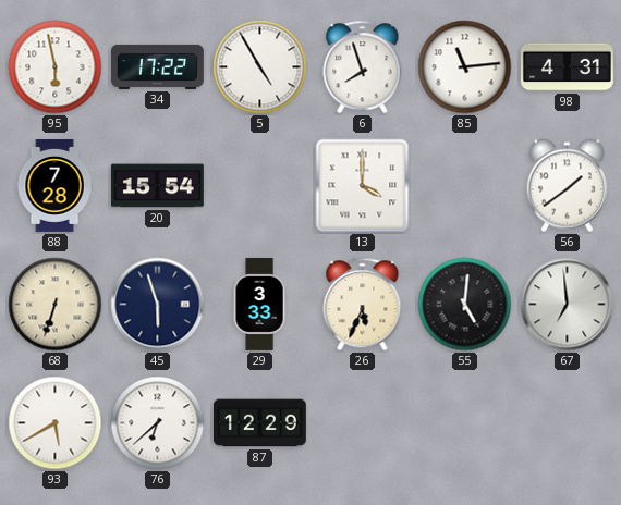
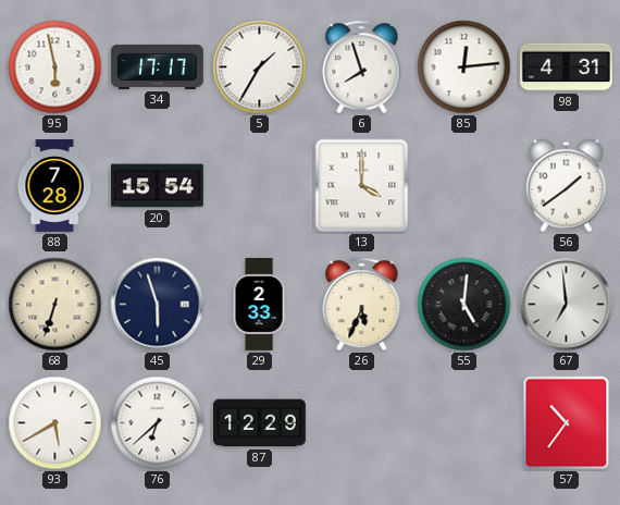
34: 17:22 -> 17:17
5: 4:55 -> 1:35
85: 11:14 -> 12:14
29: 3:33 -> 2:33
57: none -> 10:36
